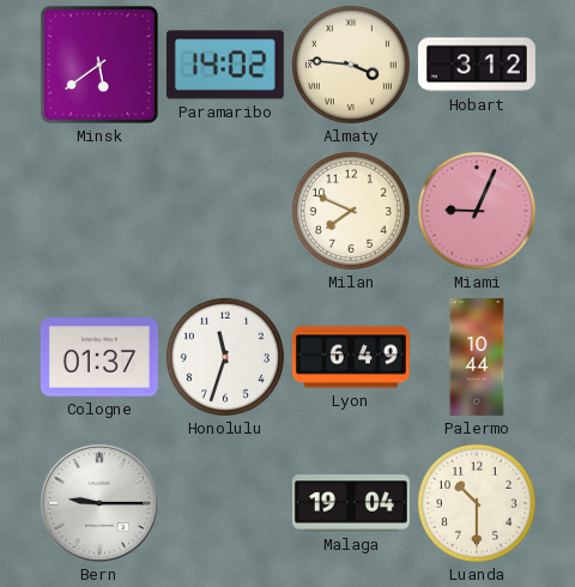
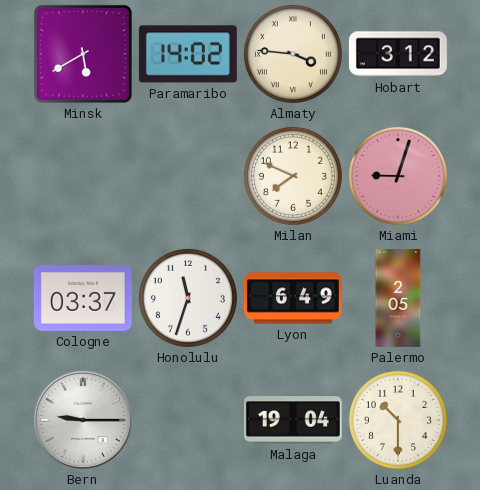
Minsk: 5:39 -> 5:40
Miami: 9:04 -> 9:03
Cologne: 01:37 -> 03:37
Palermo: 10:44 -> 2:05
